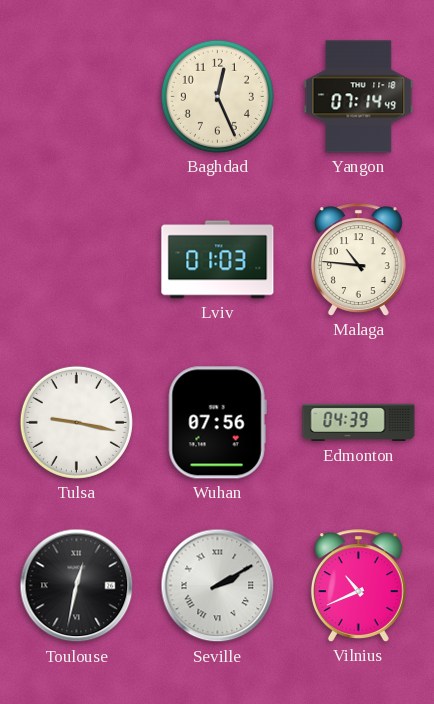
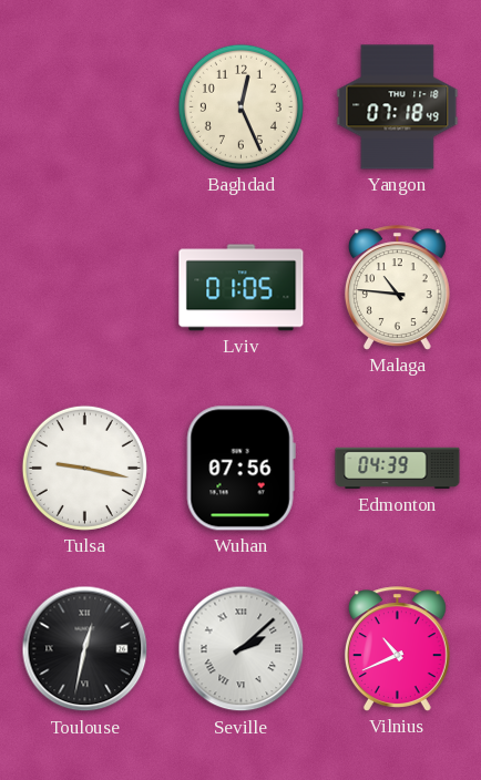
Yangon: 07:14 -> 07:18
Lviv: 01:03 -> 01:05
Seville: 2:10 -> 2:08
